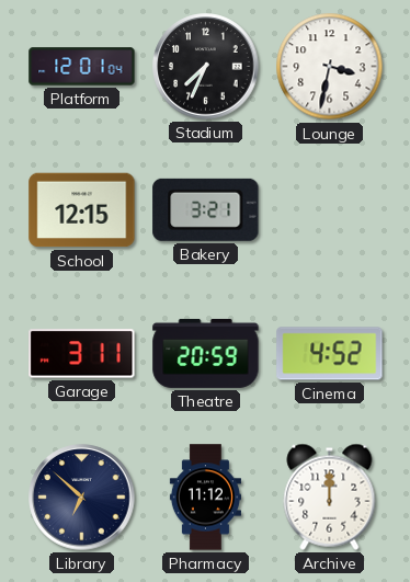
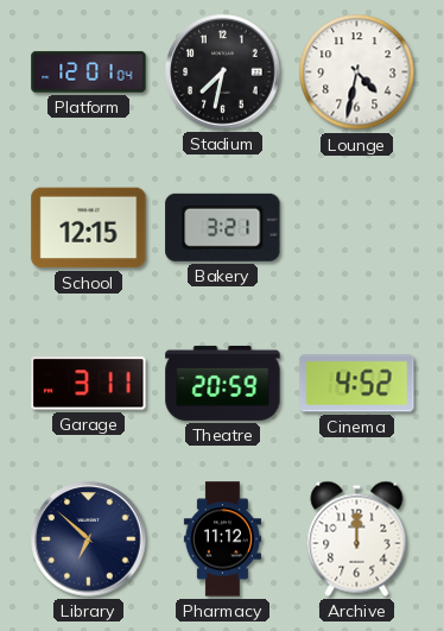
Stadium: 7:34 -> 7:32
Lounge: 3:32 -> 4:32
